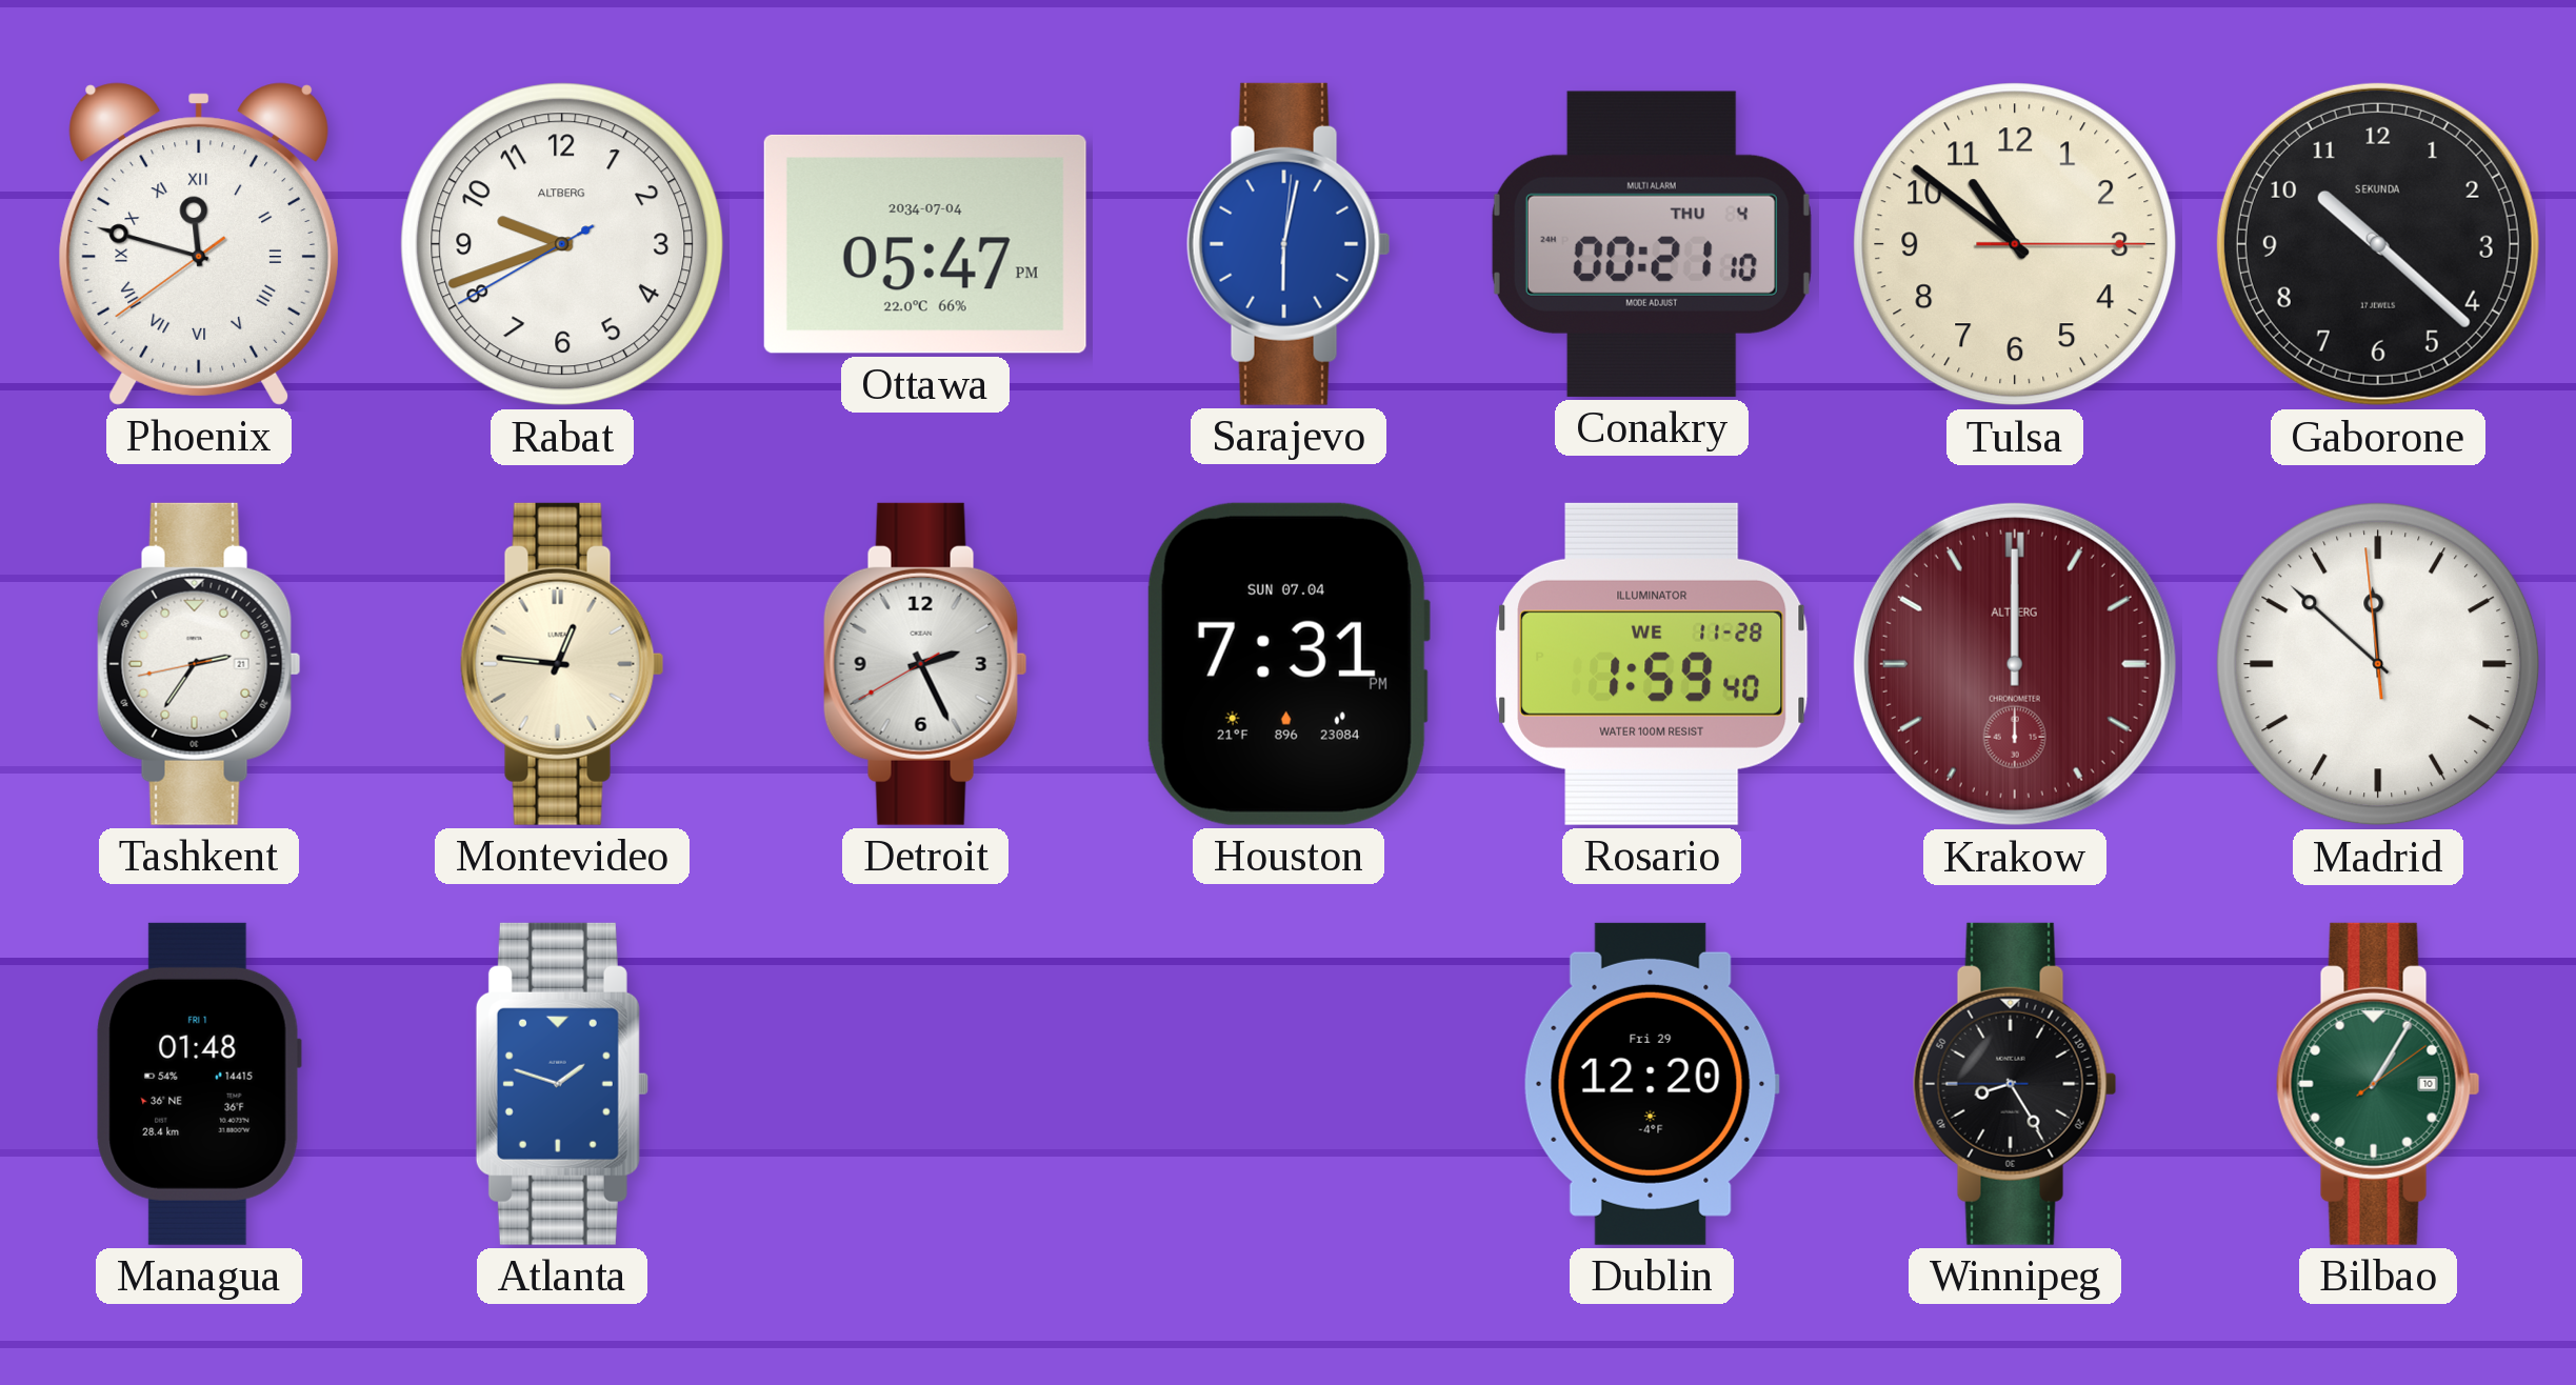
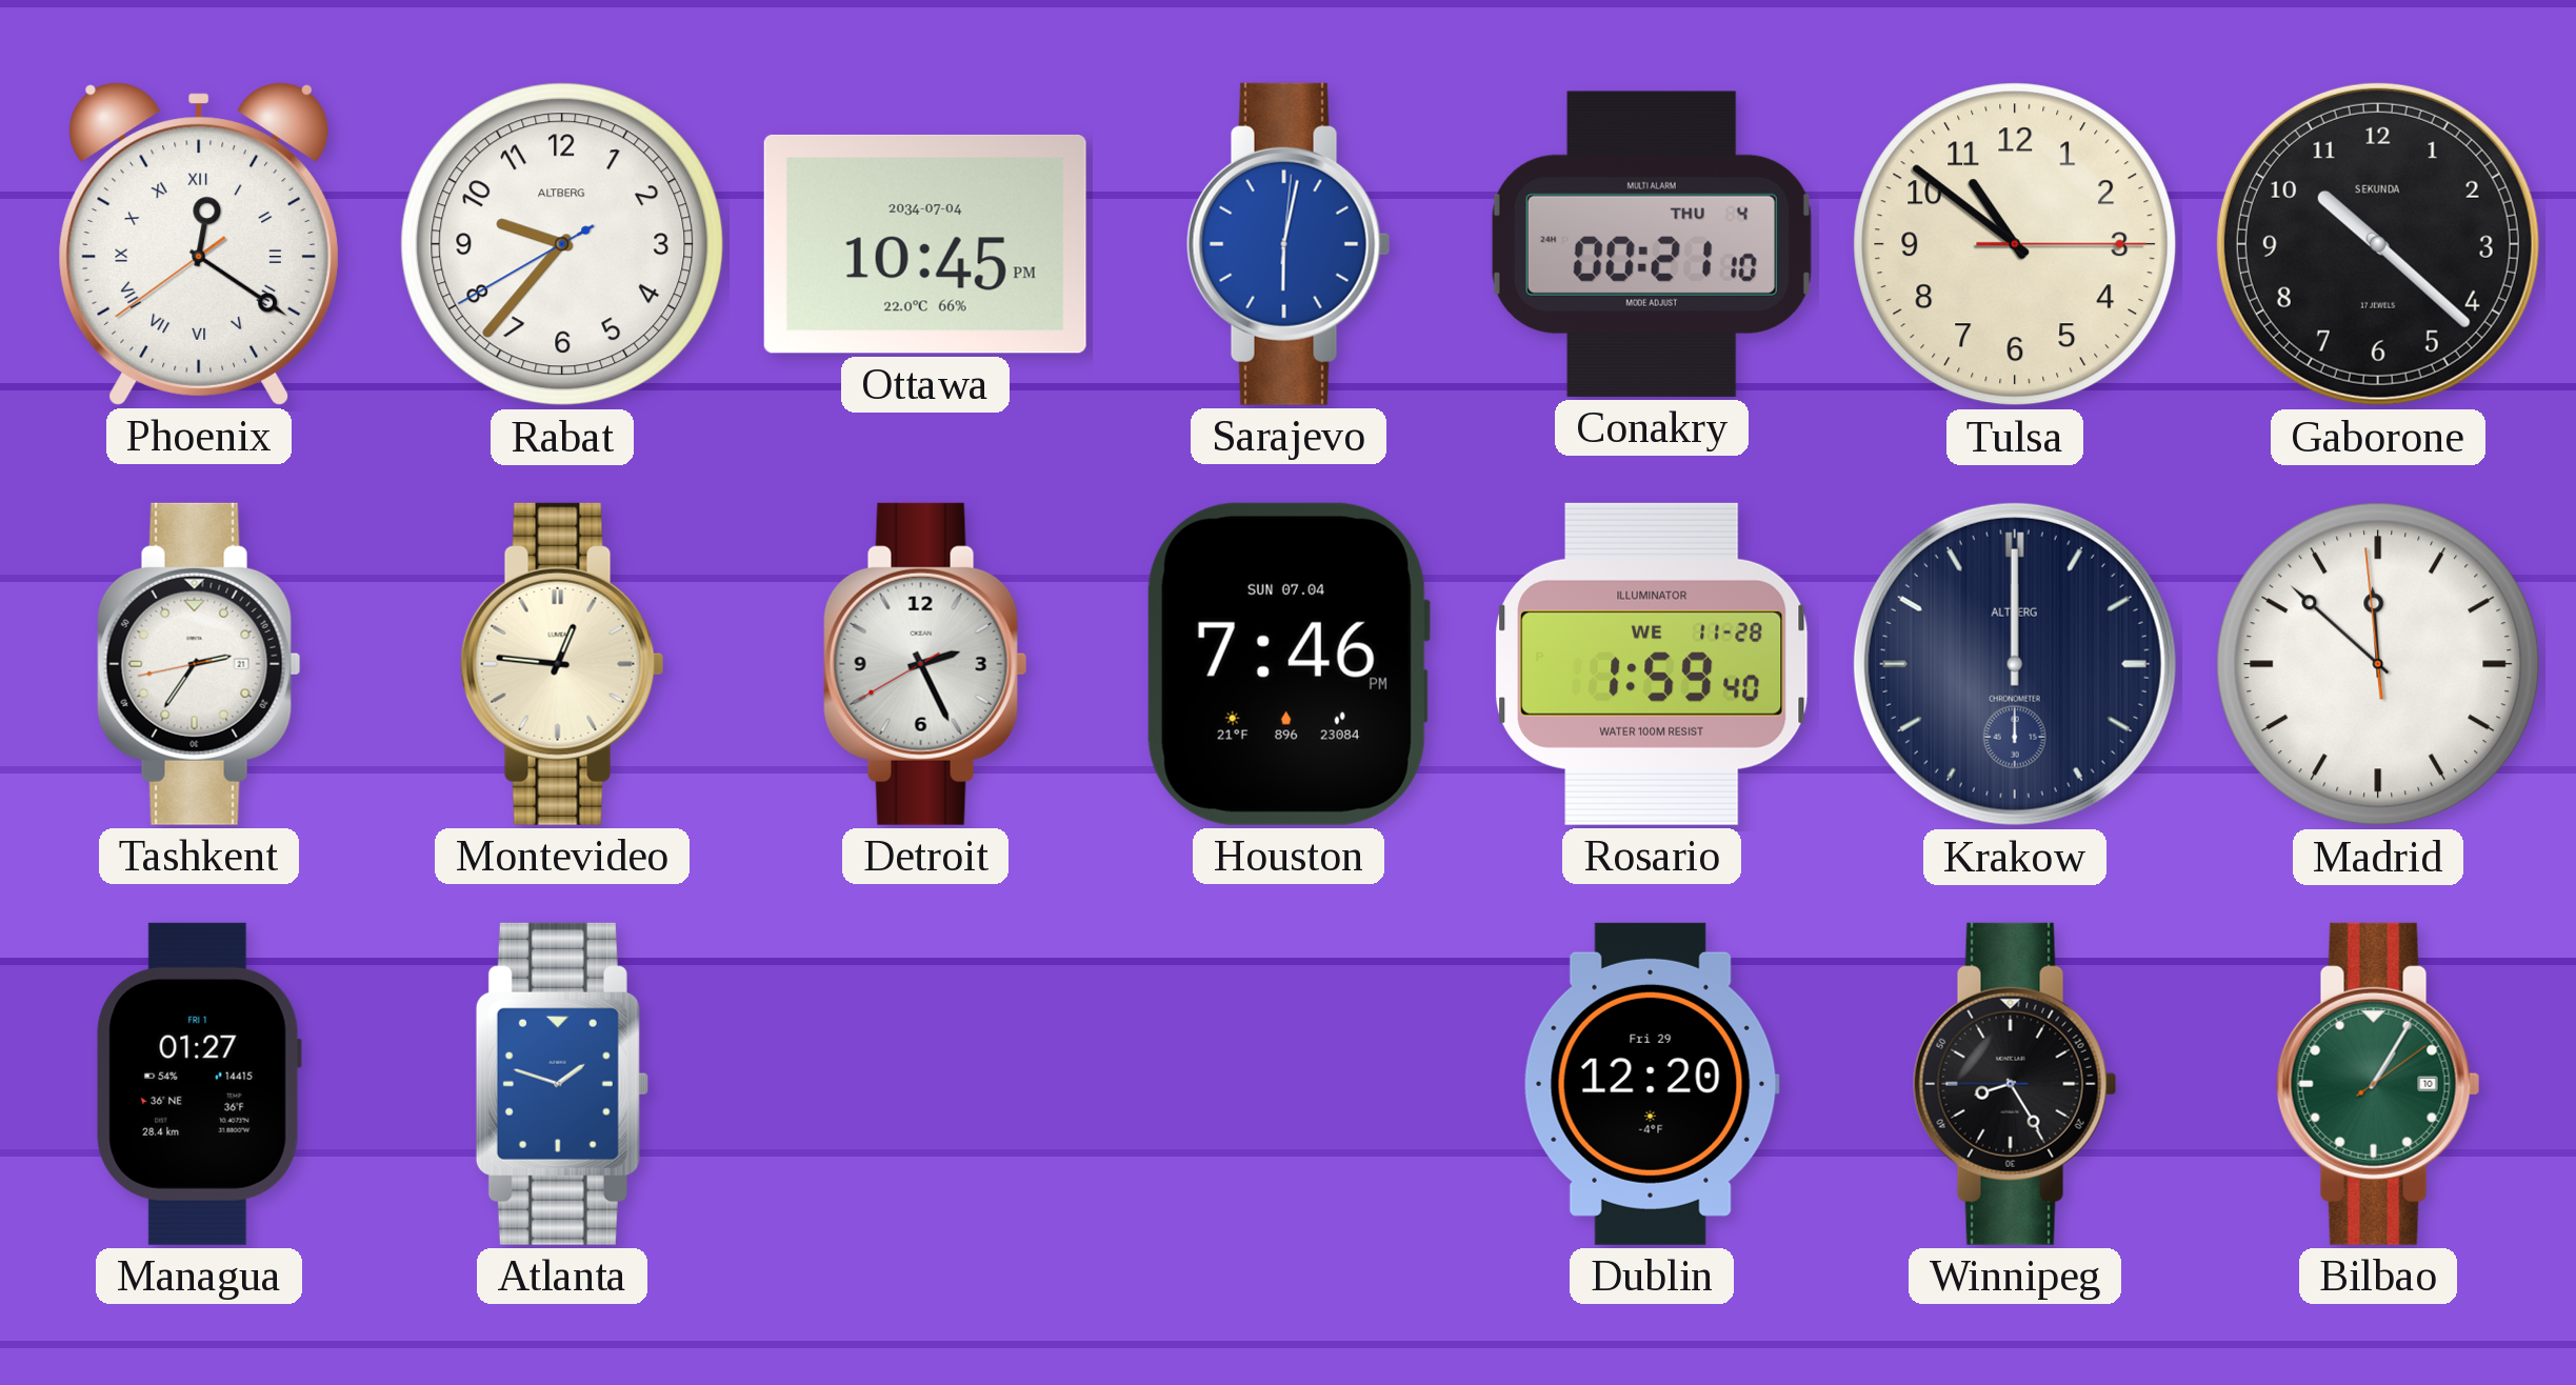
Phoenix: 11:47 -> 12:20
Rabat: 9:41 -> 9:36
Ottawa: 05:47 -> 10:45
Houston: 7:31 -> 7:46
Krakow dial: burgundy -> navy
Managua: 01:48 -> 01:27
